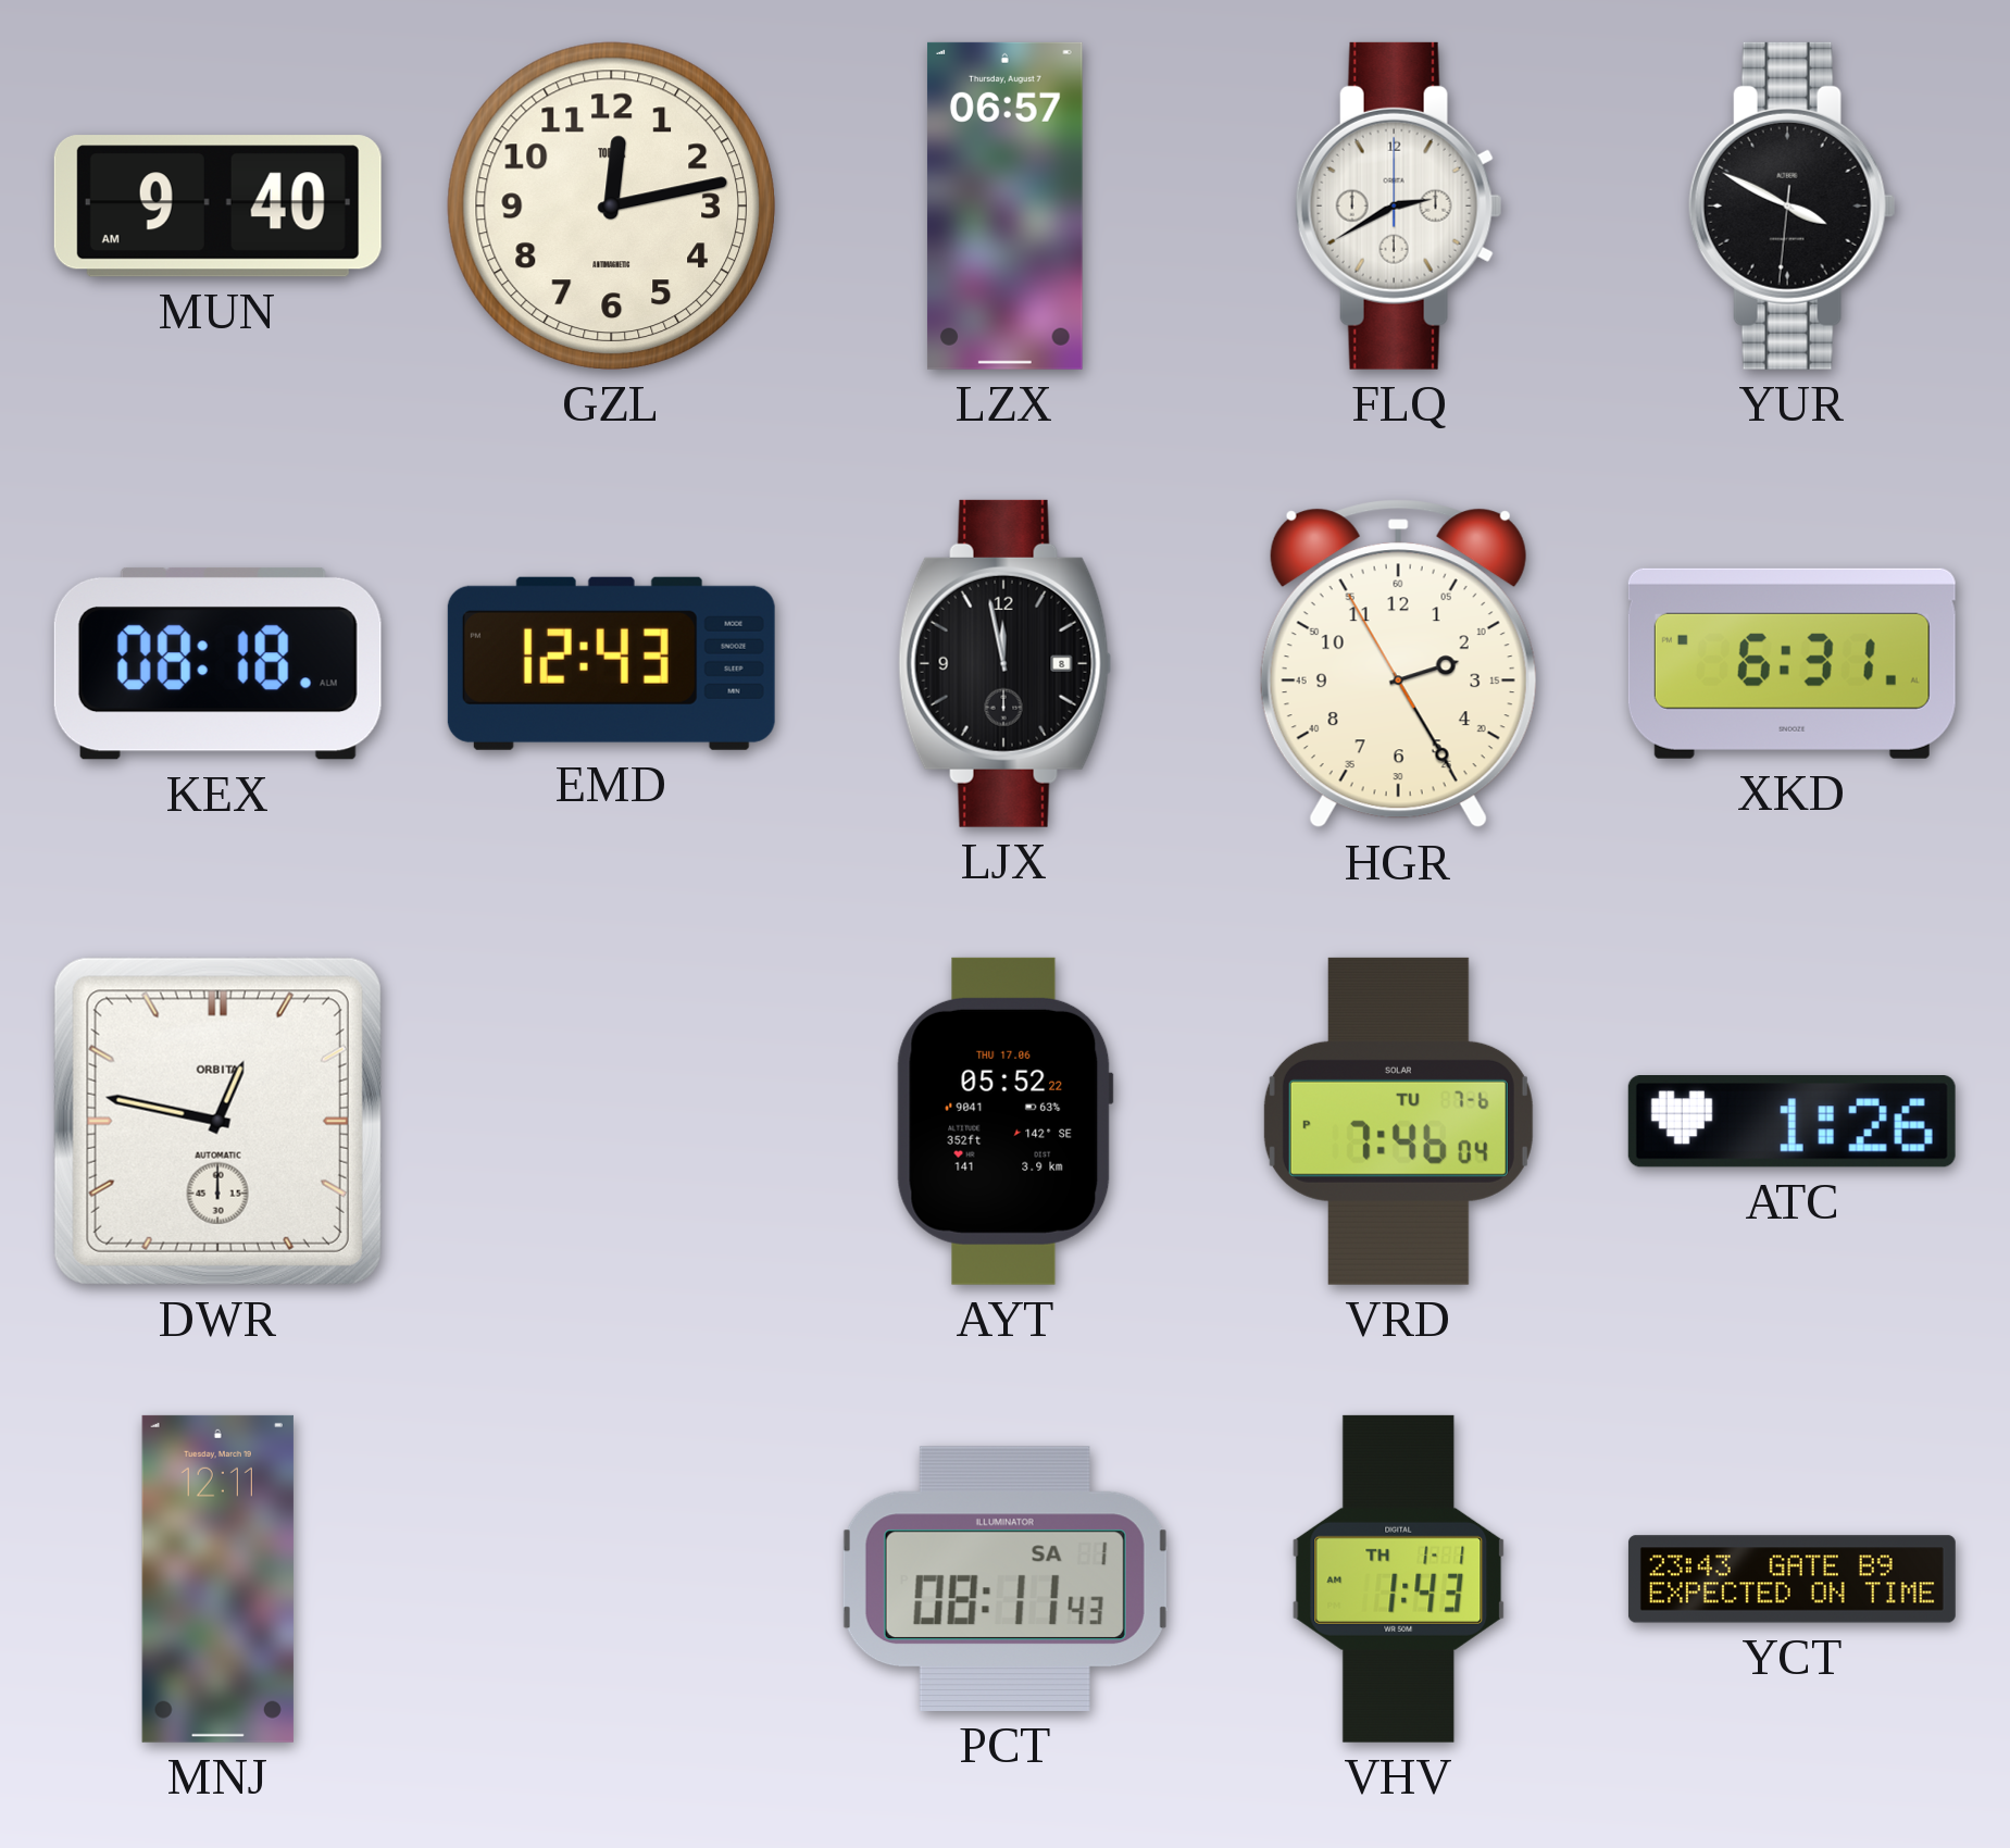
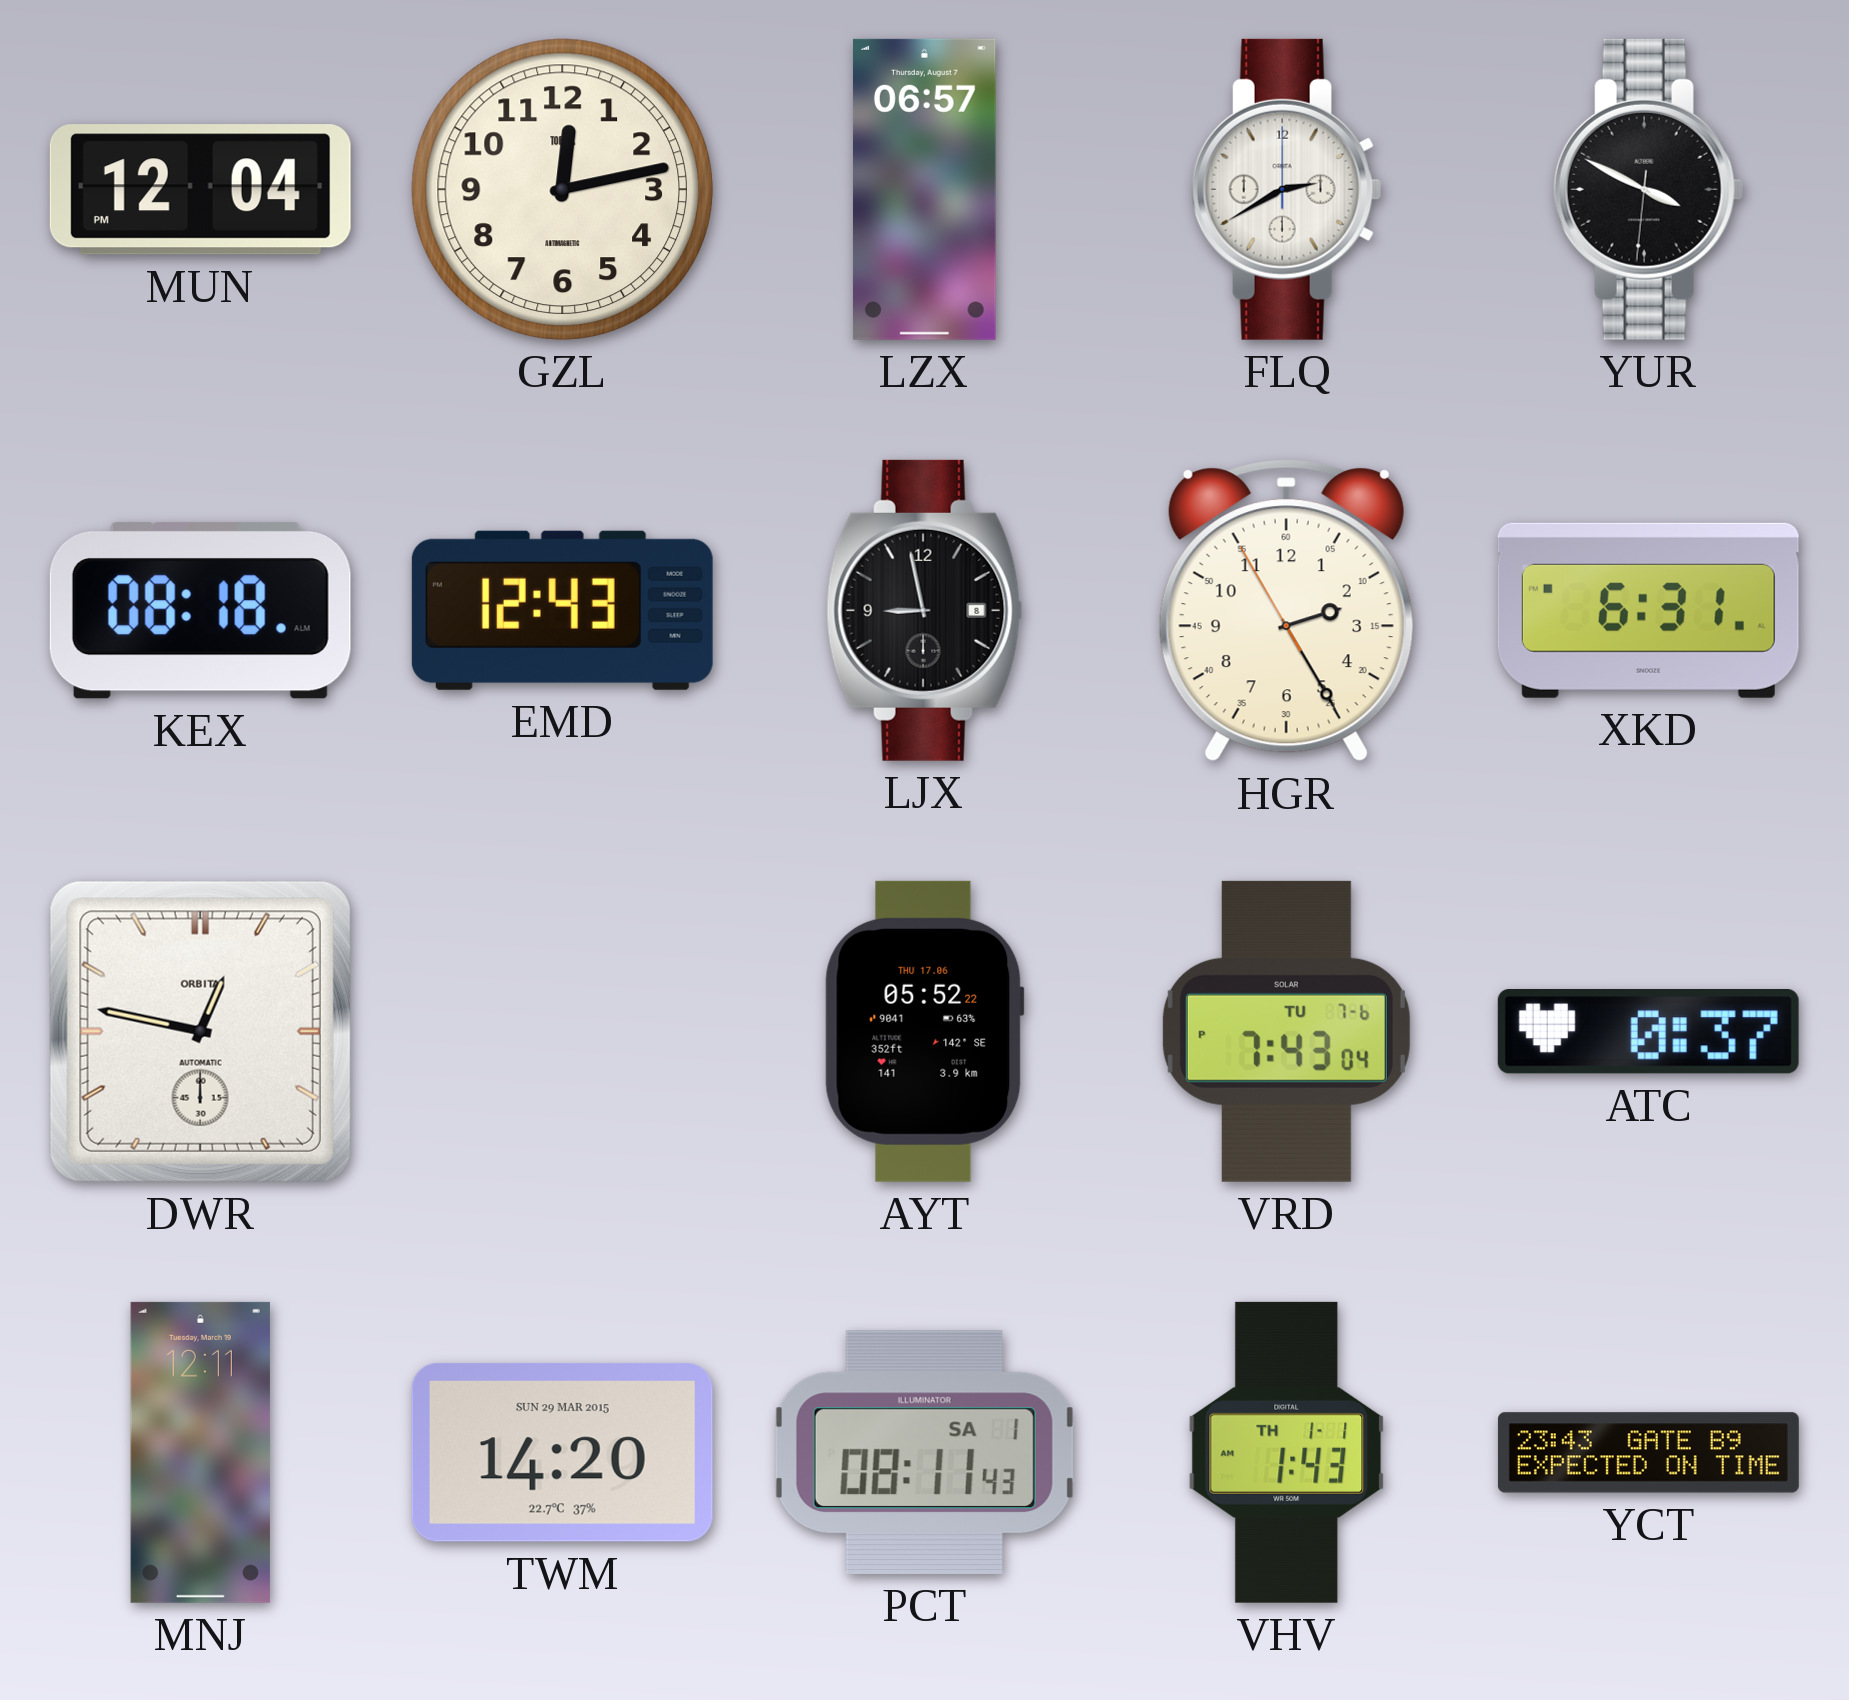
MUN: 9:40 -> 12:04
LJX: 11:58 -> 8:58
VRD: 7:46 -> 7:43
ATC: 1:26 -> 0:37
TWM: none -> 14:20
